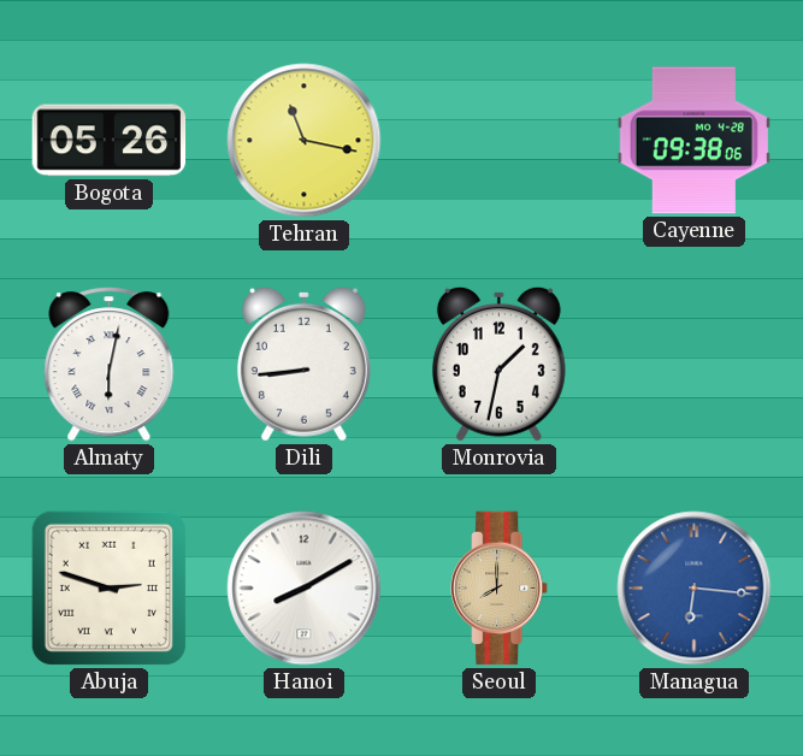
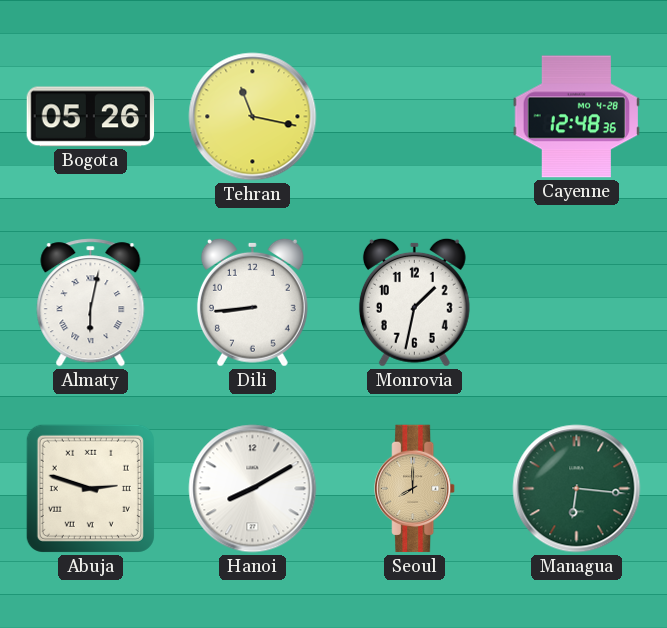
Cayenne: 09:38 -> 12:48
Managua dial: blue -> green
